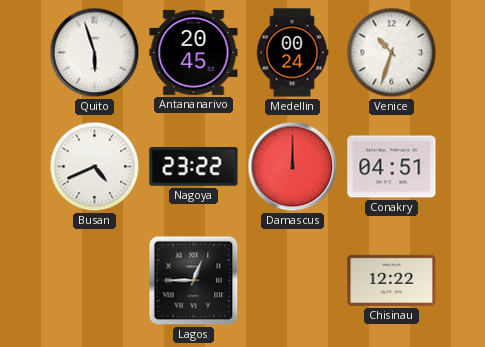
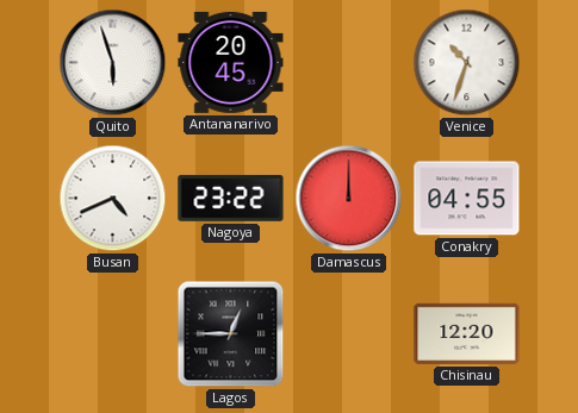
Medellin: 00:24 -> none
Conakry: 04:51 -> 04:55
Chisinau: 12:22 -> 12:20
